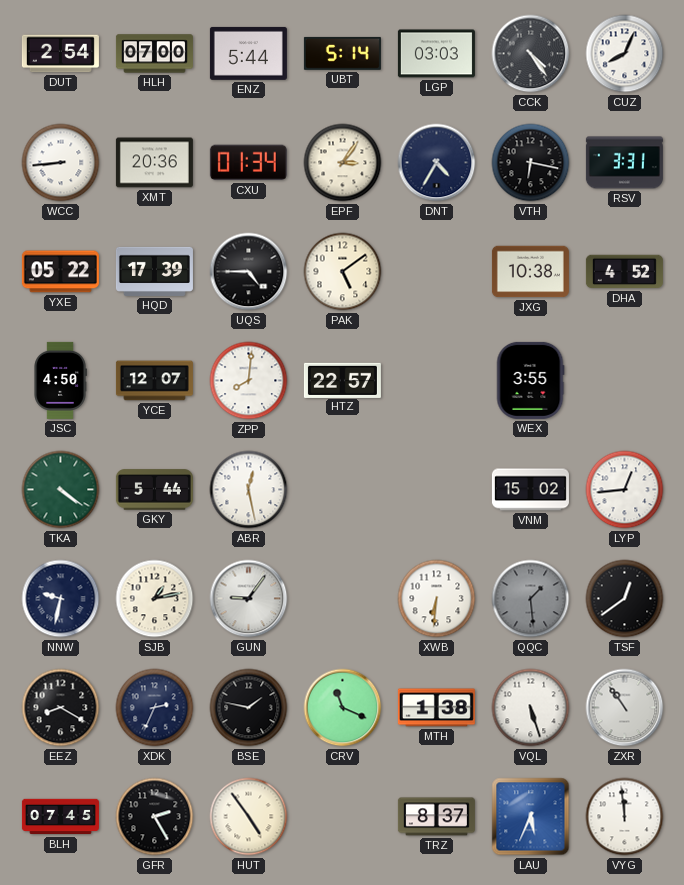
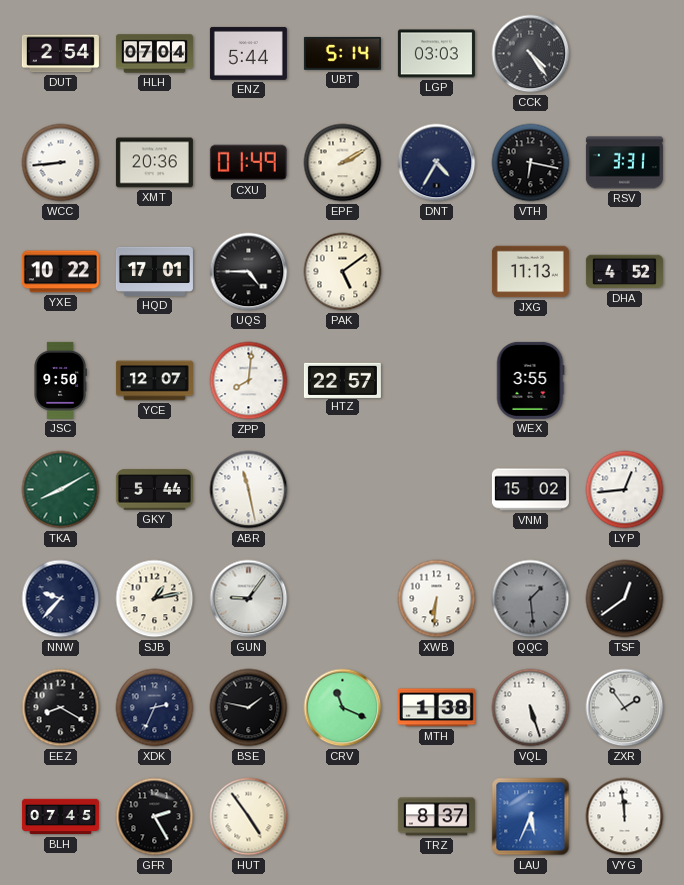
HLH: 07:00 -> 07:04
CUZ: 8:04 -> none
CXU: 01:34 -> 01:49
EPF: 3:06 -> 2:10
YXE: 05:22 -> 10:22
HQD: 17:39 -> 17:01
JXG: 10:38 -> 11:13
JSC: 4:50 -> 9:50
TKA: 4:21 -> 8:10
ABR: 12:28 -> 11:28
NNW: 9:32 -> 9:37
ZXR: 10:54 -> 1:54
